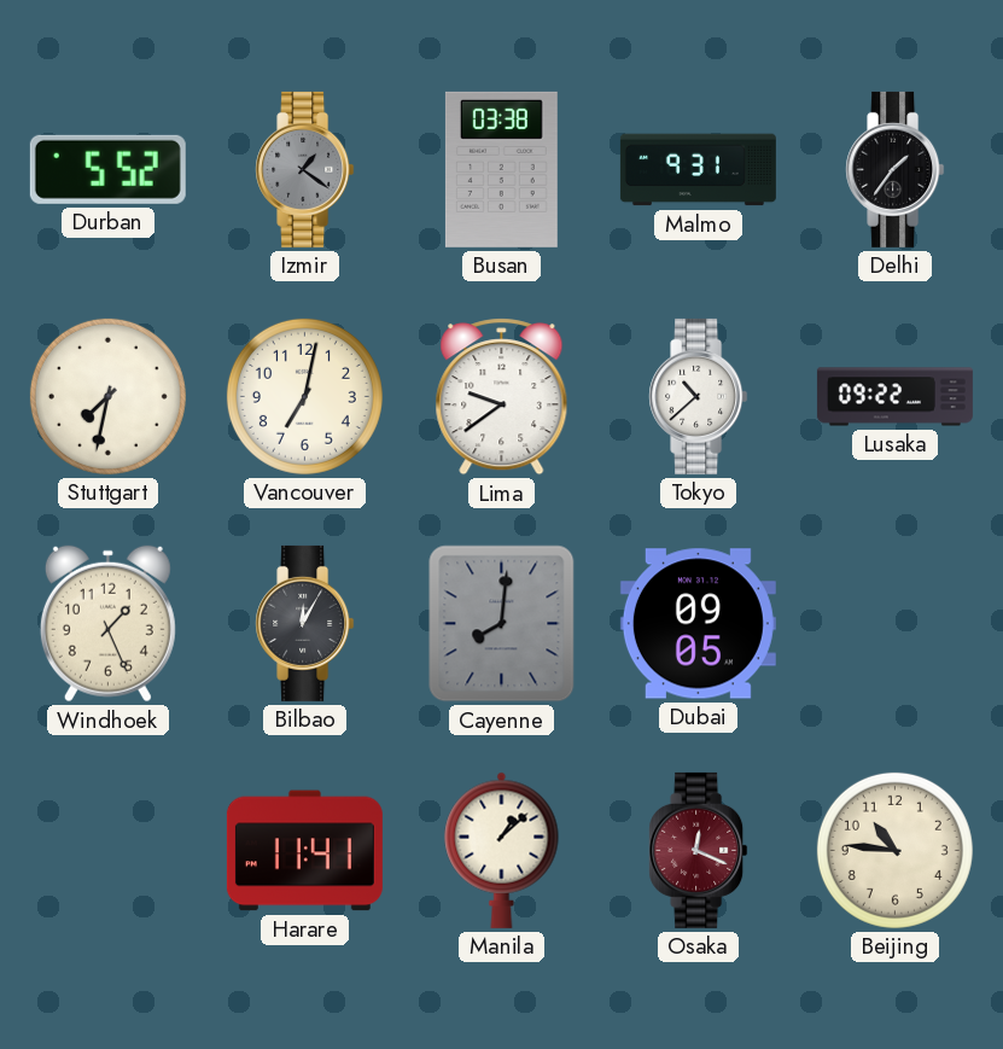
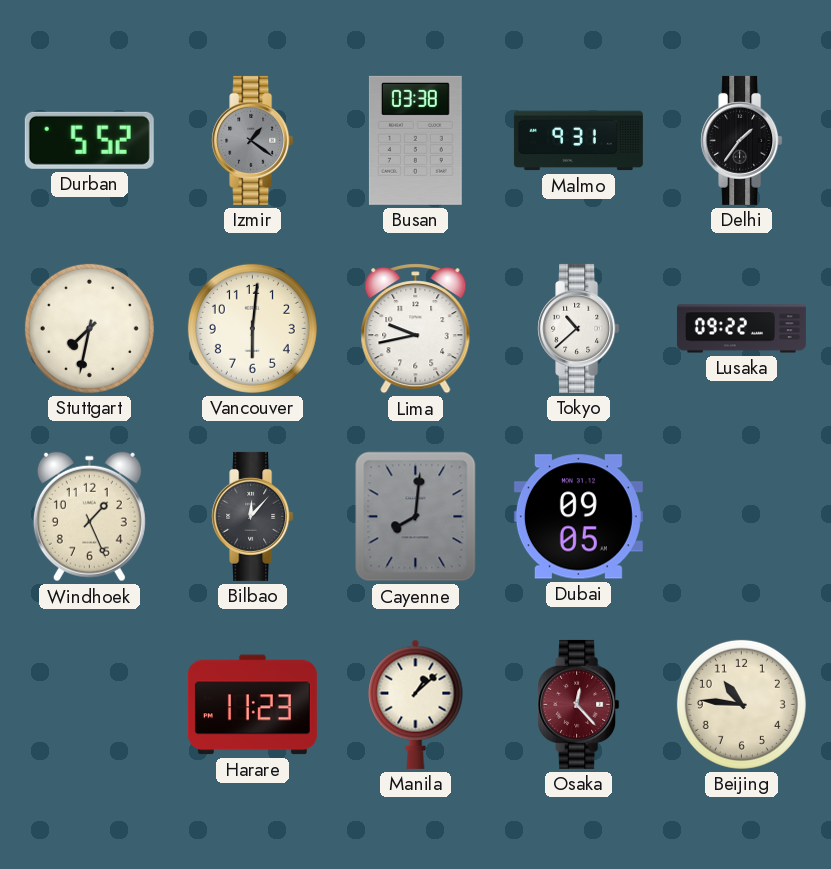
Vancouver: 7:02 -> 6:01
Lima: 9:39 -> 9:43
Bilbao: 12:05 -> 12:07
Harare: 11:41 -> 11:23
Osaka: 12:19 -> 12:23
